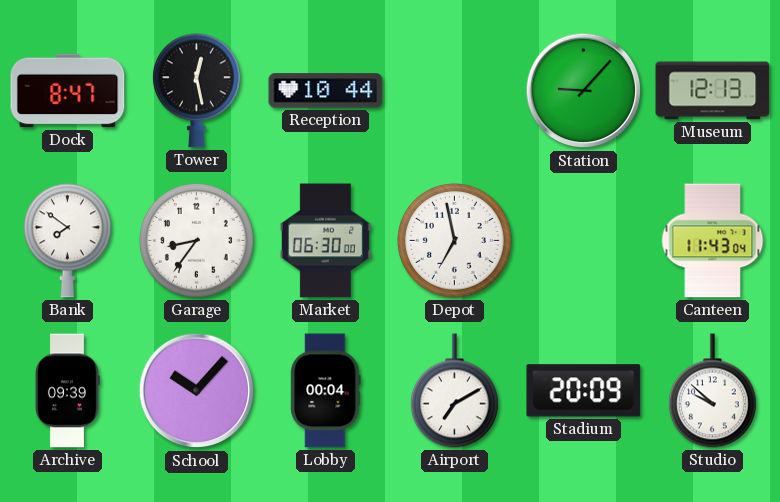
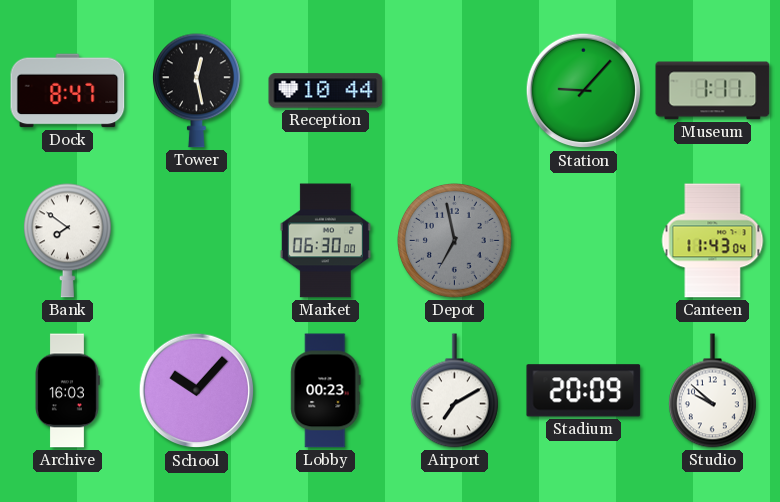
Museum: 12:13 -> 1:11
Garage: 8:36 -> none
Depot dial: white -> grey
Archive: 09:39 -> 16:03
Lobby: 00:04 -> 00:23
